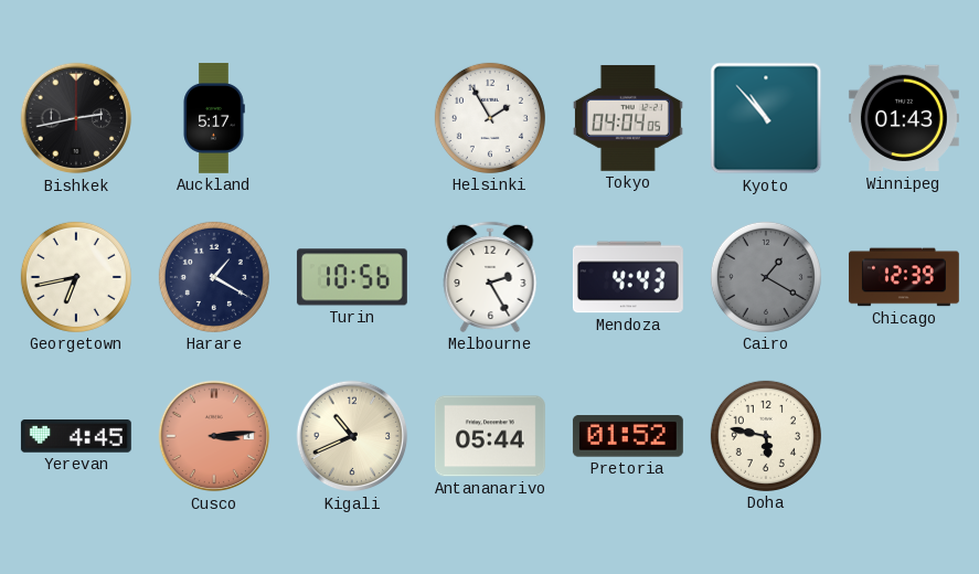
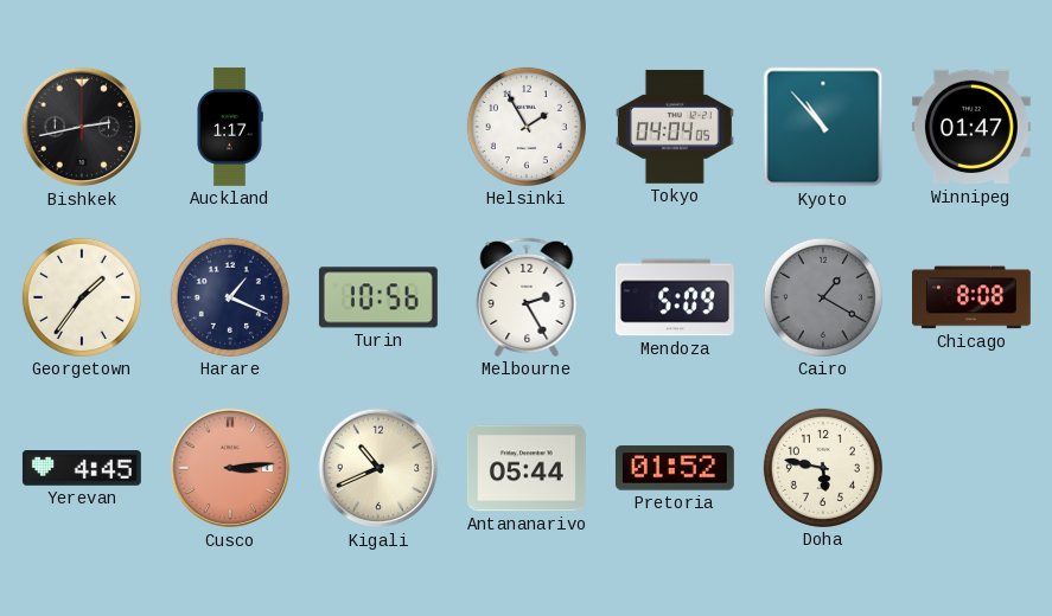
Auckland: 5:17 -> 1:17
Winnipeg: 01:43 -> 01:47
Georgetown: 6:43 -> 1:36
Harare: 1:20 -> 1:19
Mendoza: 4:43 -> 5:09
Chicago: 12:39 -> 8:08
